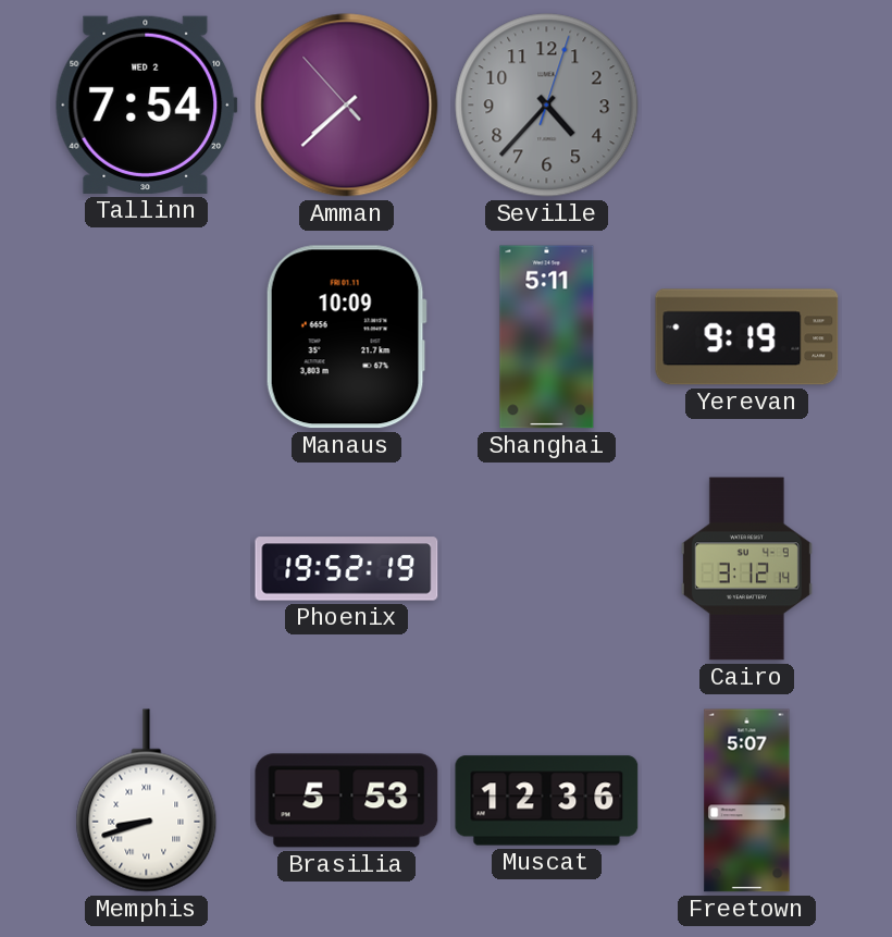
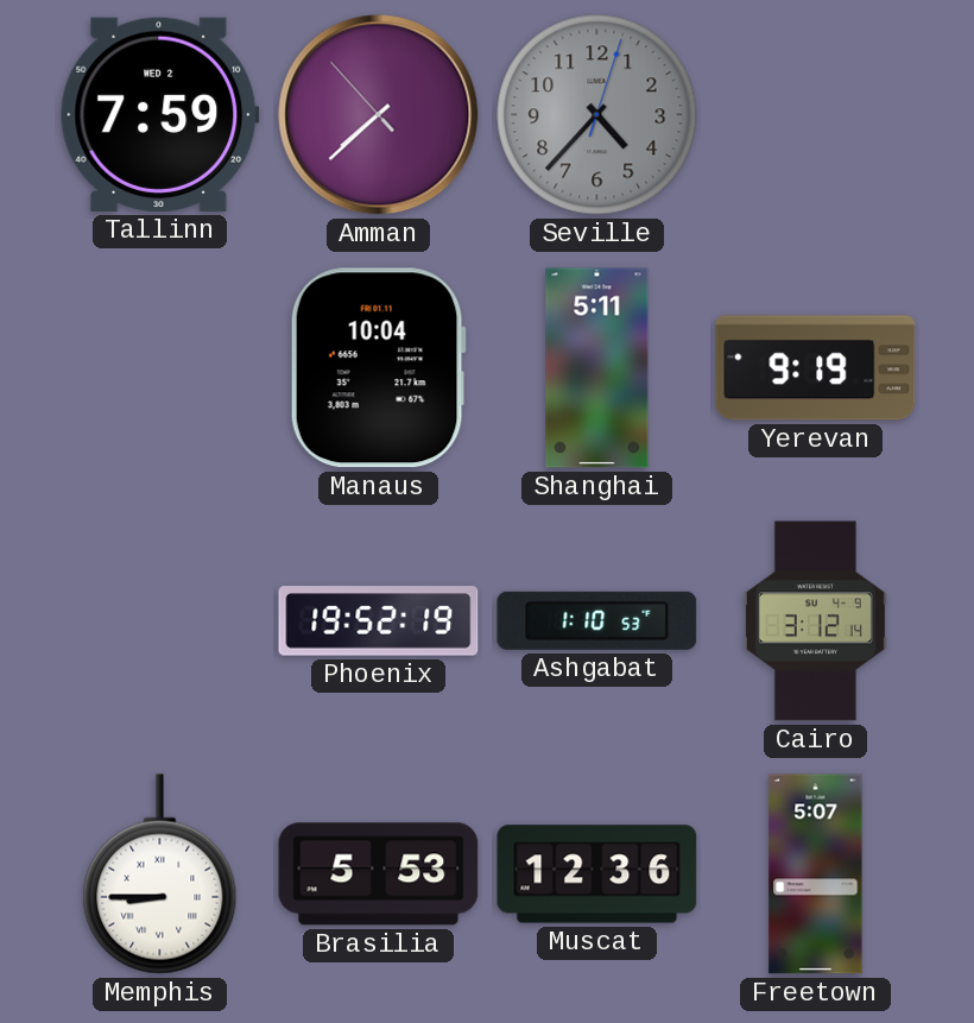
Tallinn: 7:54 -> 7:59
Manaus: 10:09 -> 10:04
Ashgabat: none -> 1:10
Memphis: 8:42 -> 8:45
